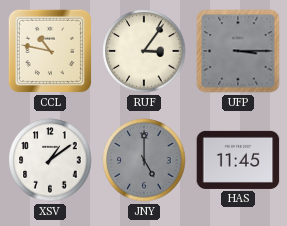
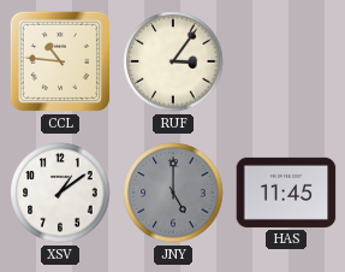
CCL: 10:47 -> 10:46
UFP: 3:15 -> none
